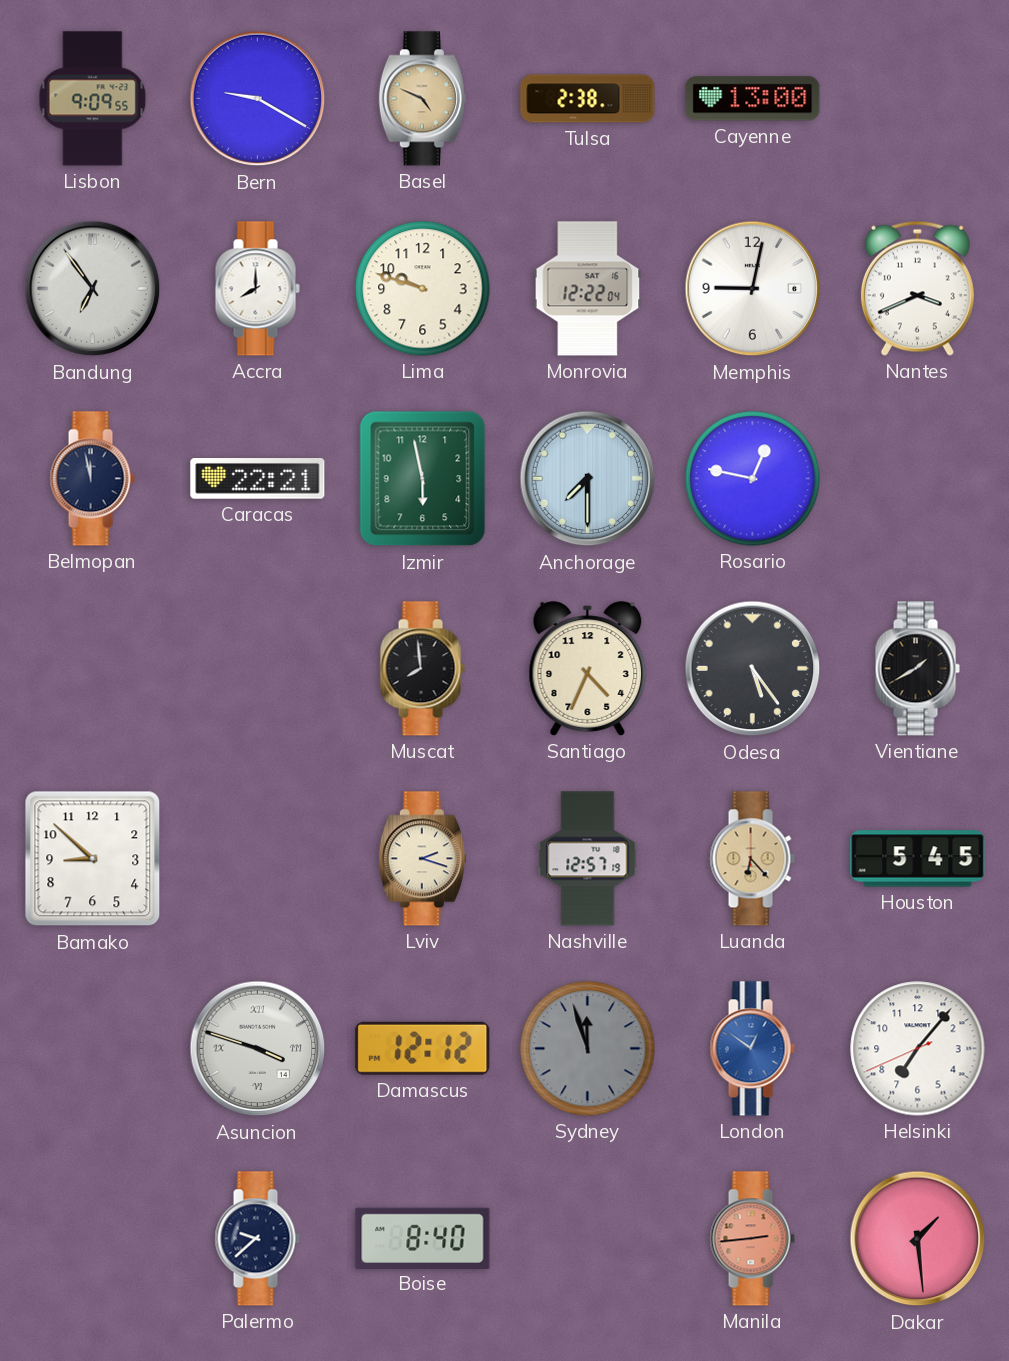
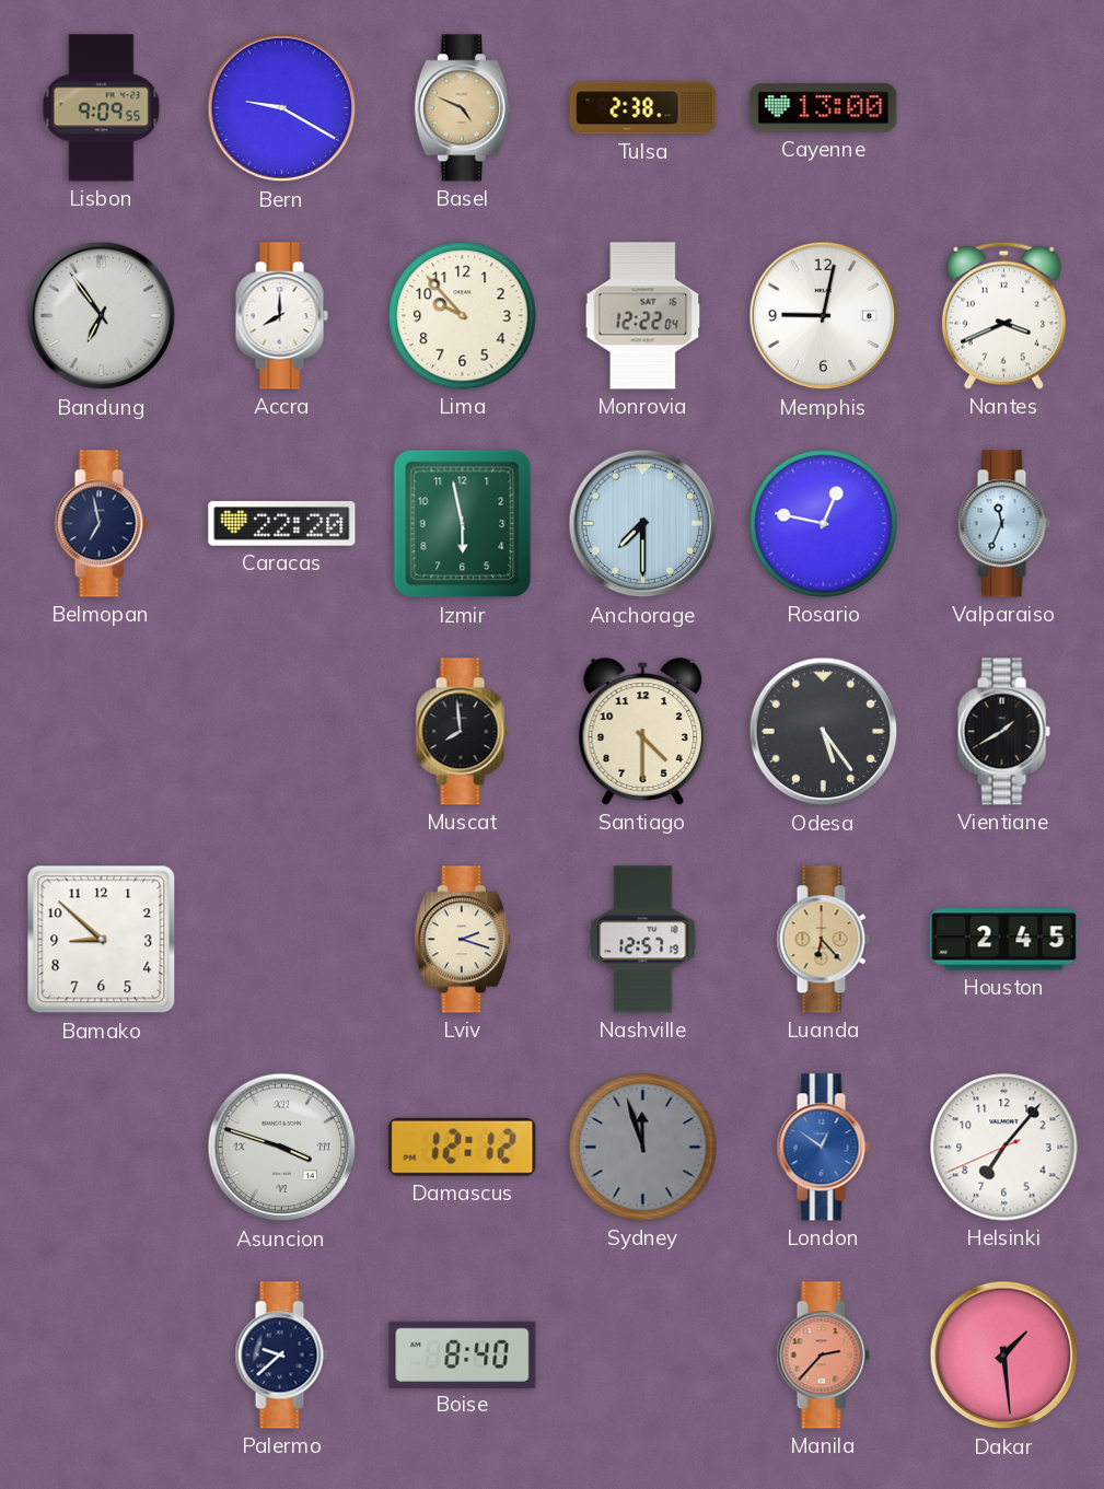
Lima: 9:48 -> 9:53
Belmopan: 11:58 -> 6:58
Caracas: 22:21 -> 22:20
Valparaiso: none -> 11:34
Santiago: 4:34 -> 4:30
Houston: 5:45 -> 2:45
Manila: 2:44 -> 2:37
